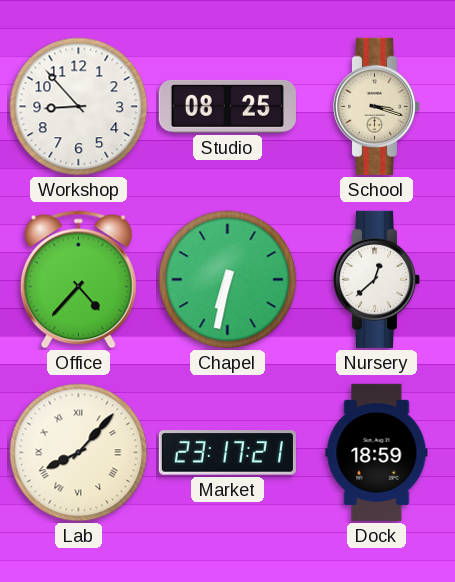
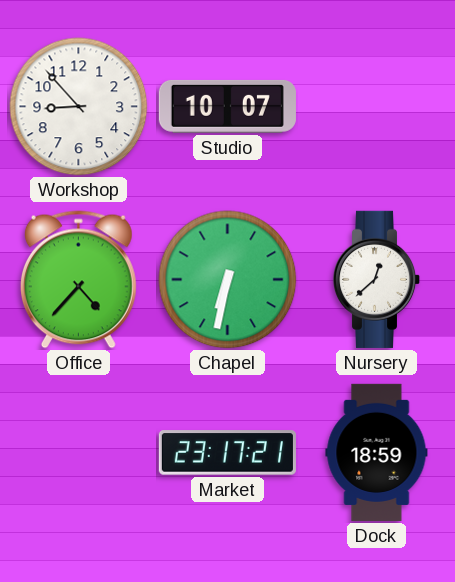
Studio: 08:25 -> 10:07
School: 3:18 -> none
Lab: 8:07 -> none
